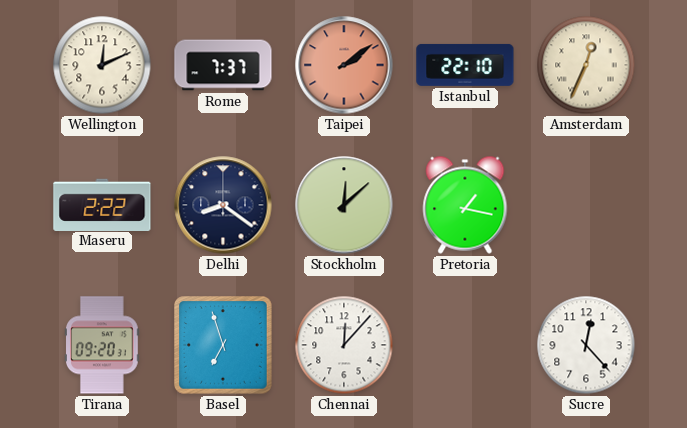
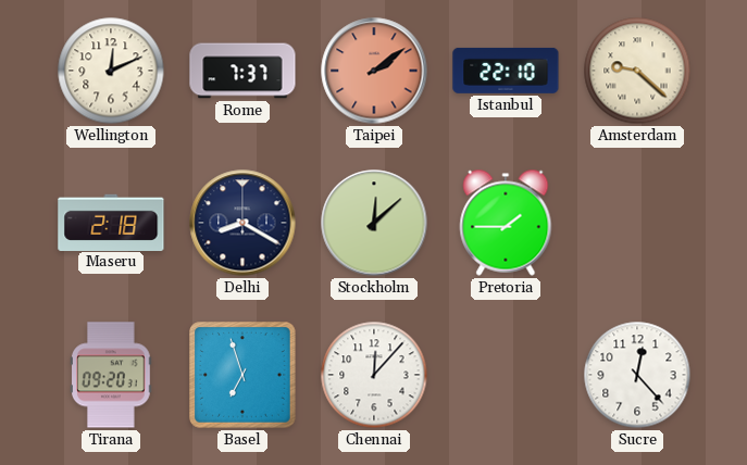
Amsterdam: 12:34 -> 9:22
Maseru: 2:22 -> 2:18
Delhi: 8:21 -> 8:20
Pretoria: 1:17 -> 1:45
